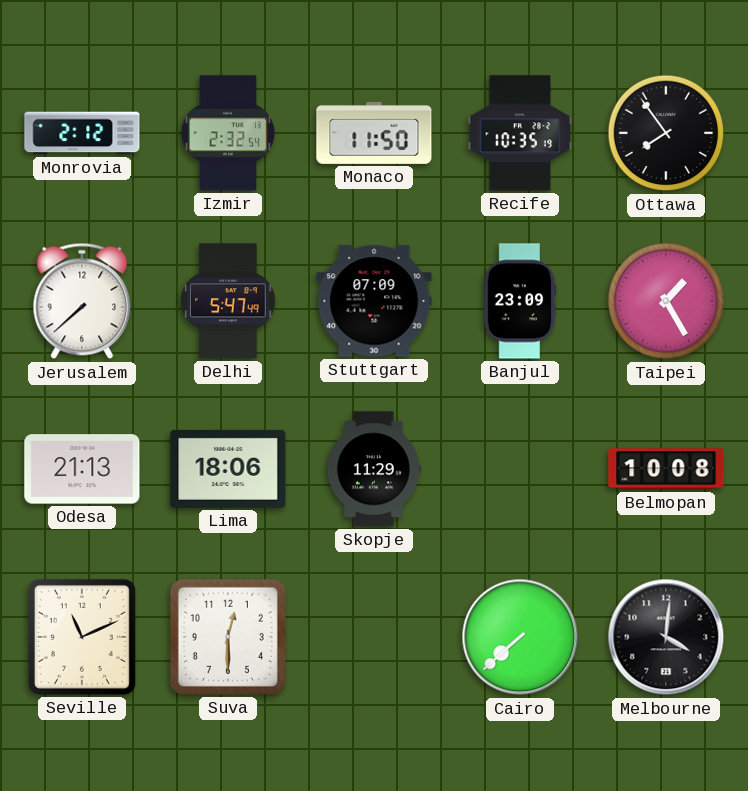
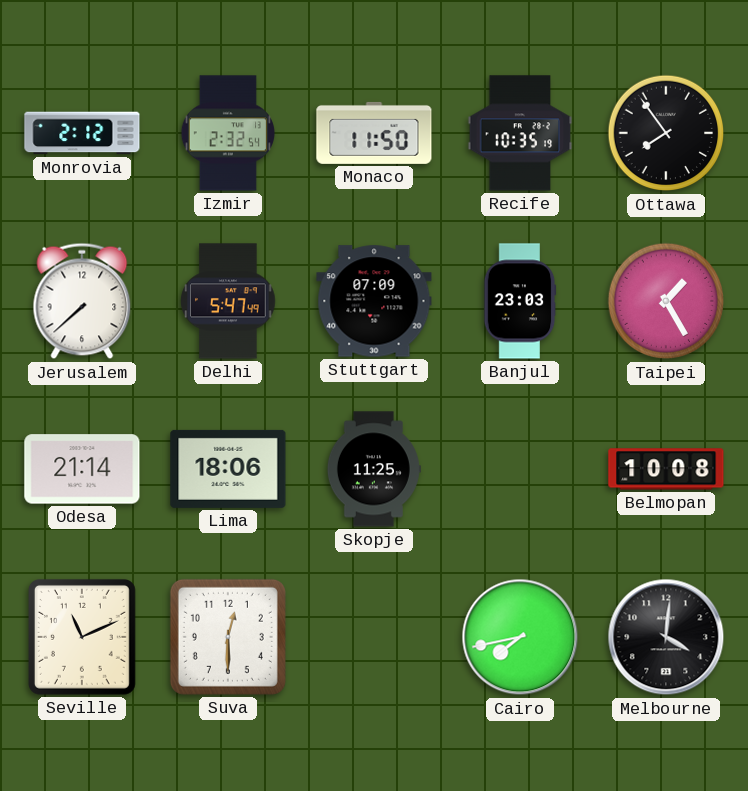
Banjul: 23:09 -> 23:03
Odesa: 21:13 -> 21:14
Skopje: 11:29 -> 11:25
Cairo: 7:38 -> 7:43
